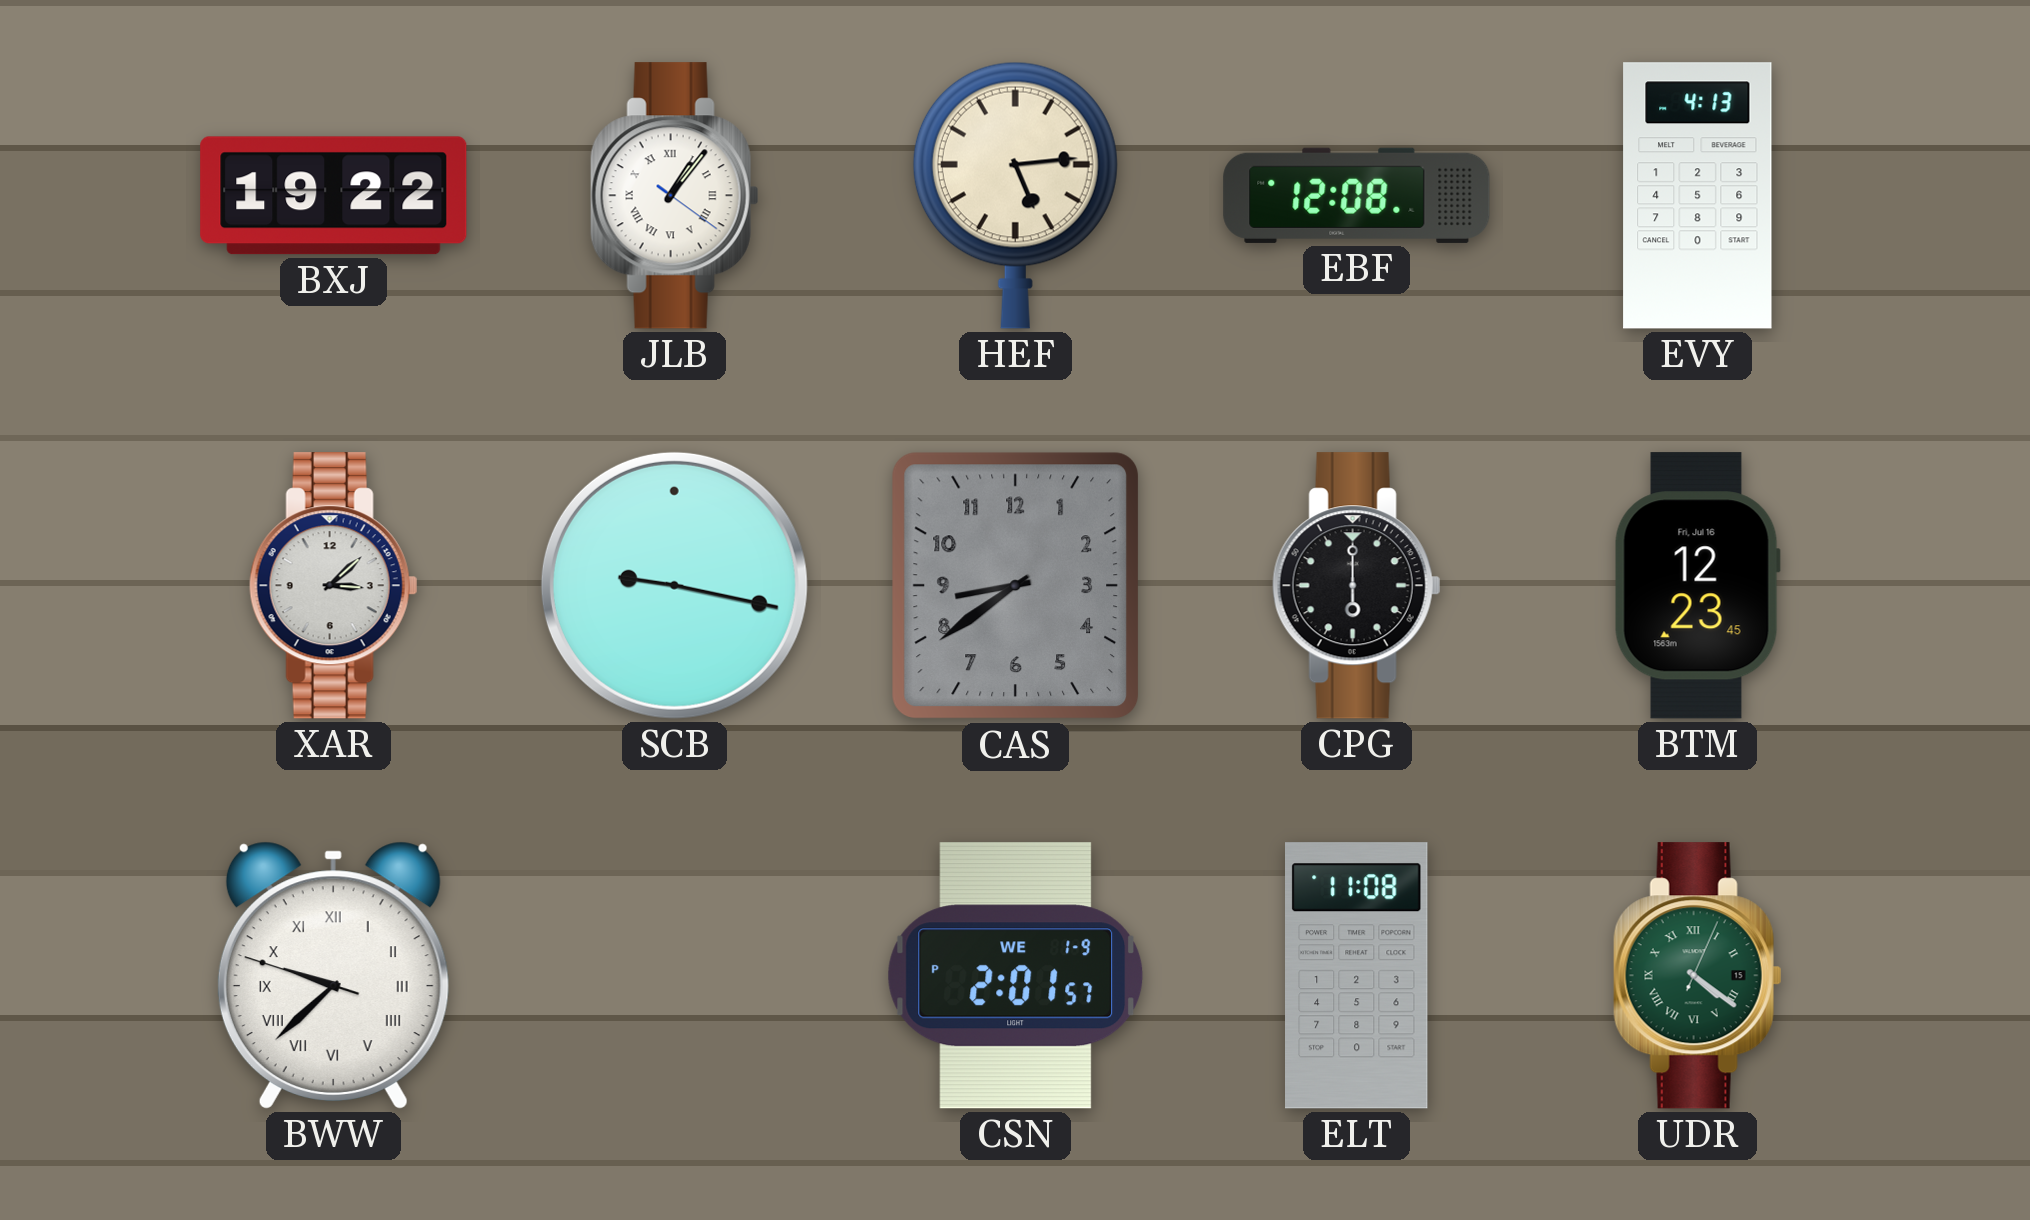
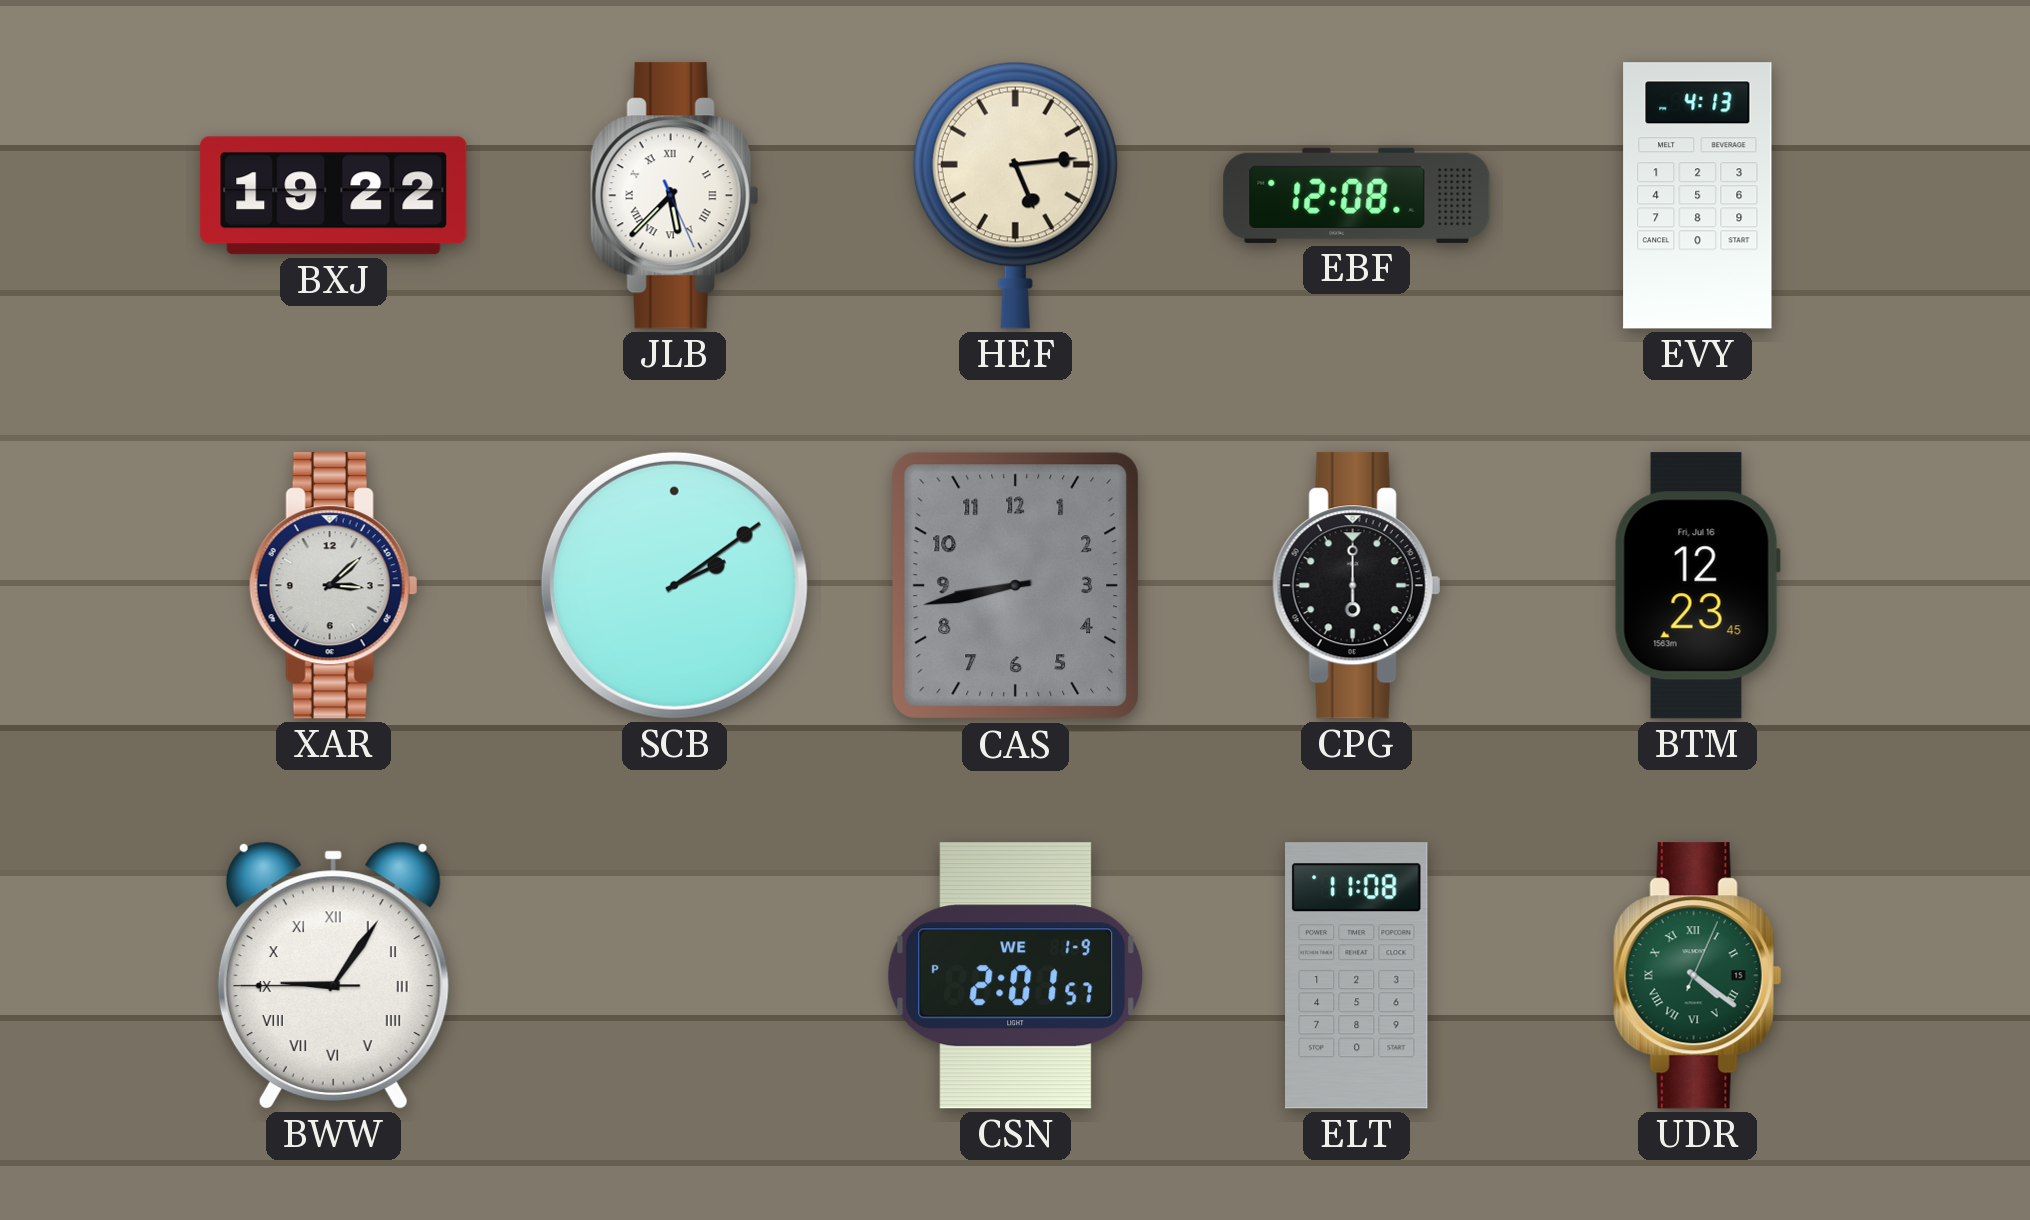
JLB: 1:06 -> 5:37
SCB: 9:17 -> 2:09
CAS: 8:39 -> 8:43
BWW: 9:37 -> 9:05
